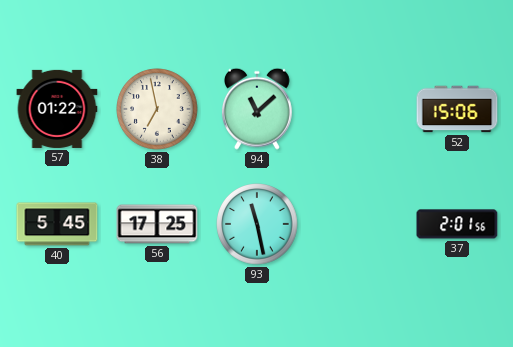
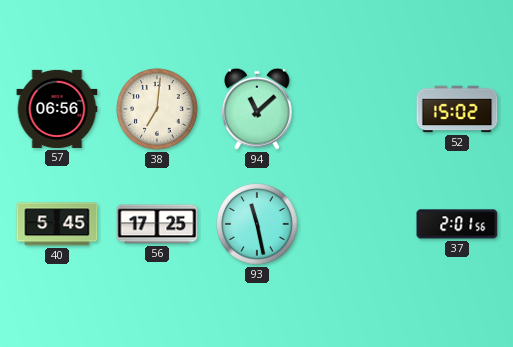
57: 01:22 -> 06:56
38: 6:58 -> 7:01
52: 15:06 -> 15:02
